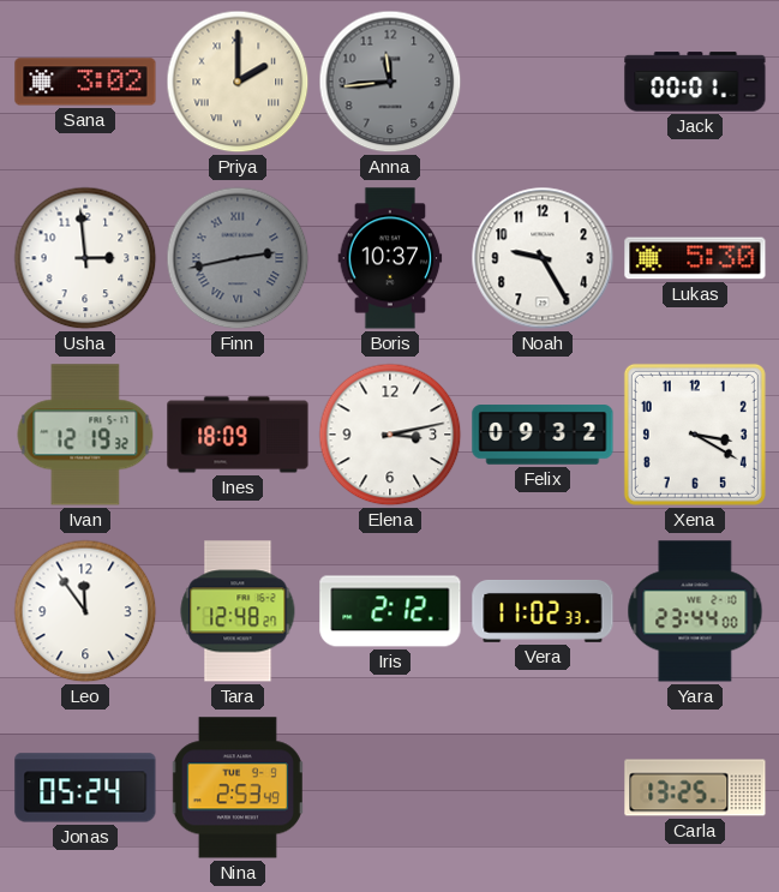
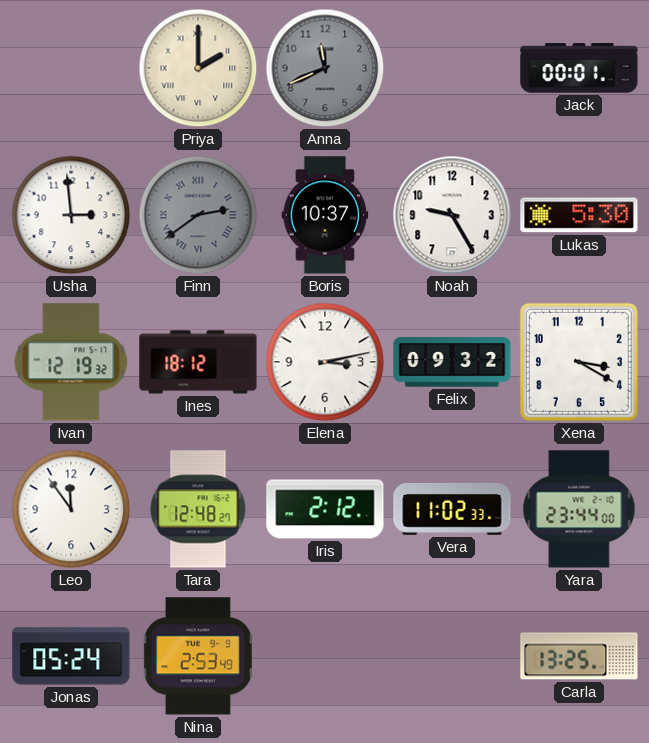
Sana: 3:02 -> none
Anna: 11:44 -> 11:41
Finn: 2:43 -> 2:39
Ines: 18:09 -> 18:12
